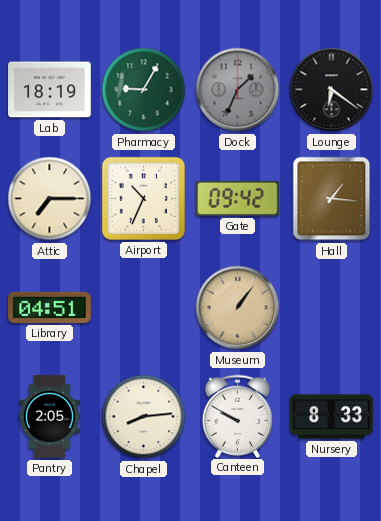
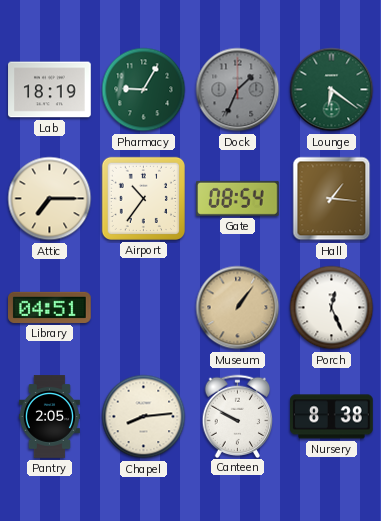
Lounge dial: black -> green
Airport: 10:34 -> 10:36
Gate: 09:42 -> 08:54
Porch: none -> 12:26
Nursery: 8:33 -> 8:38
